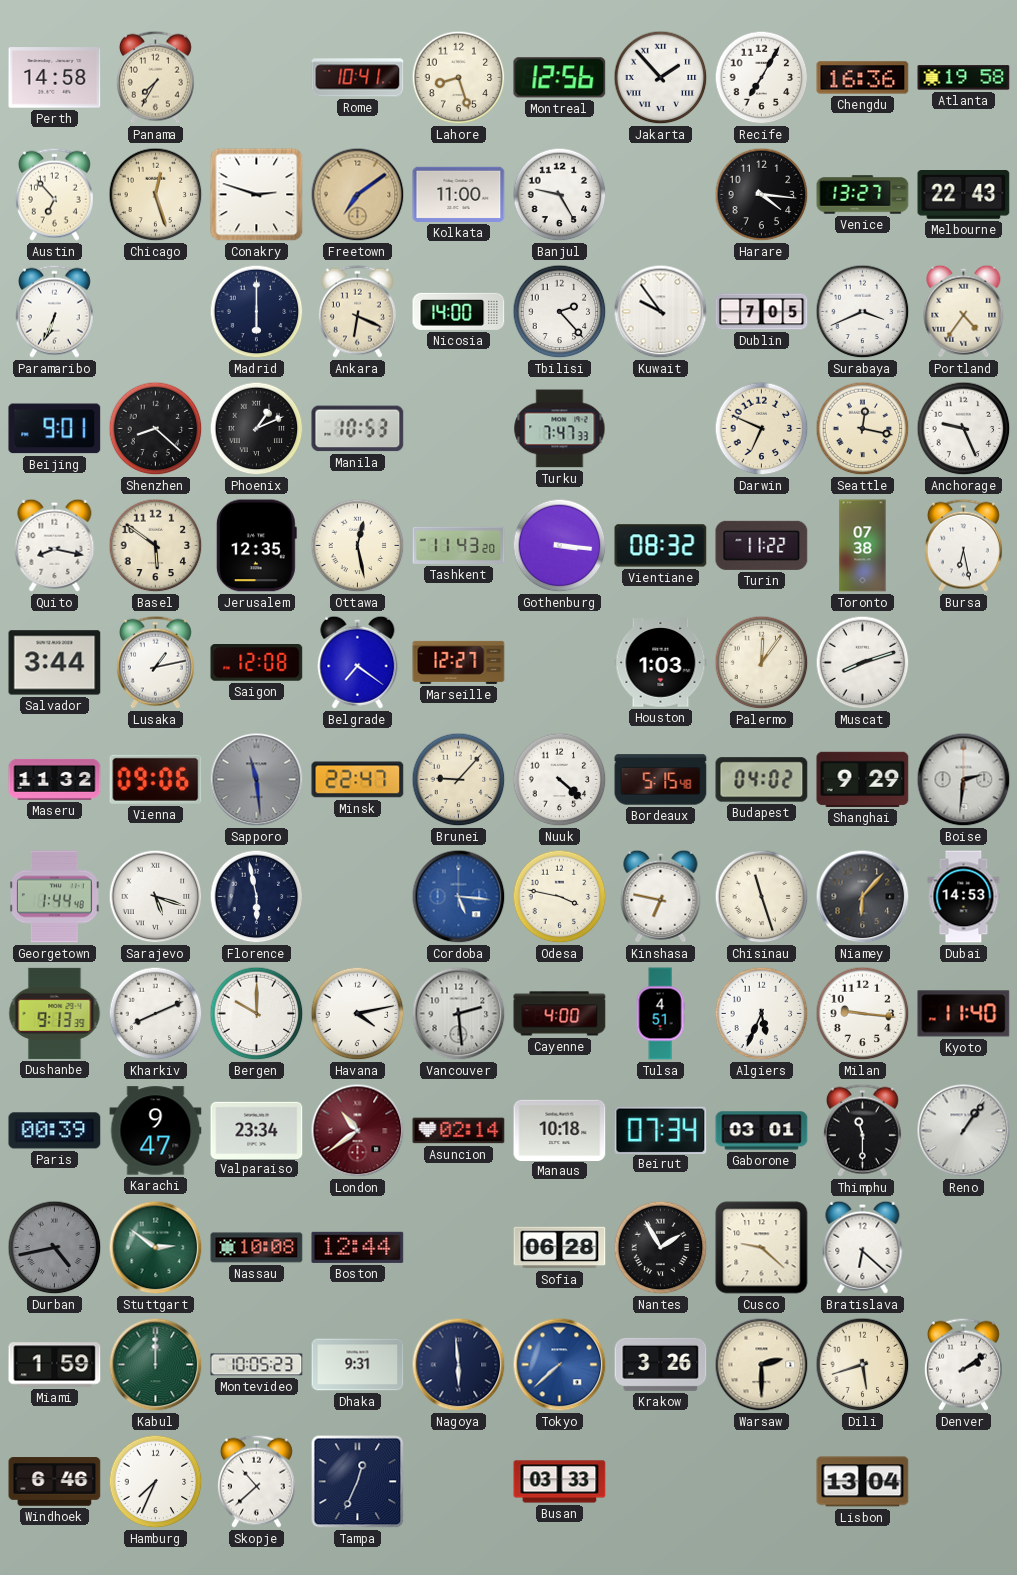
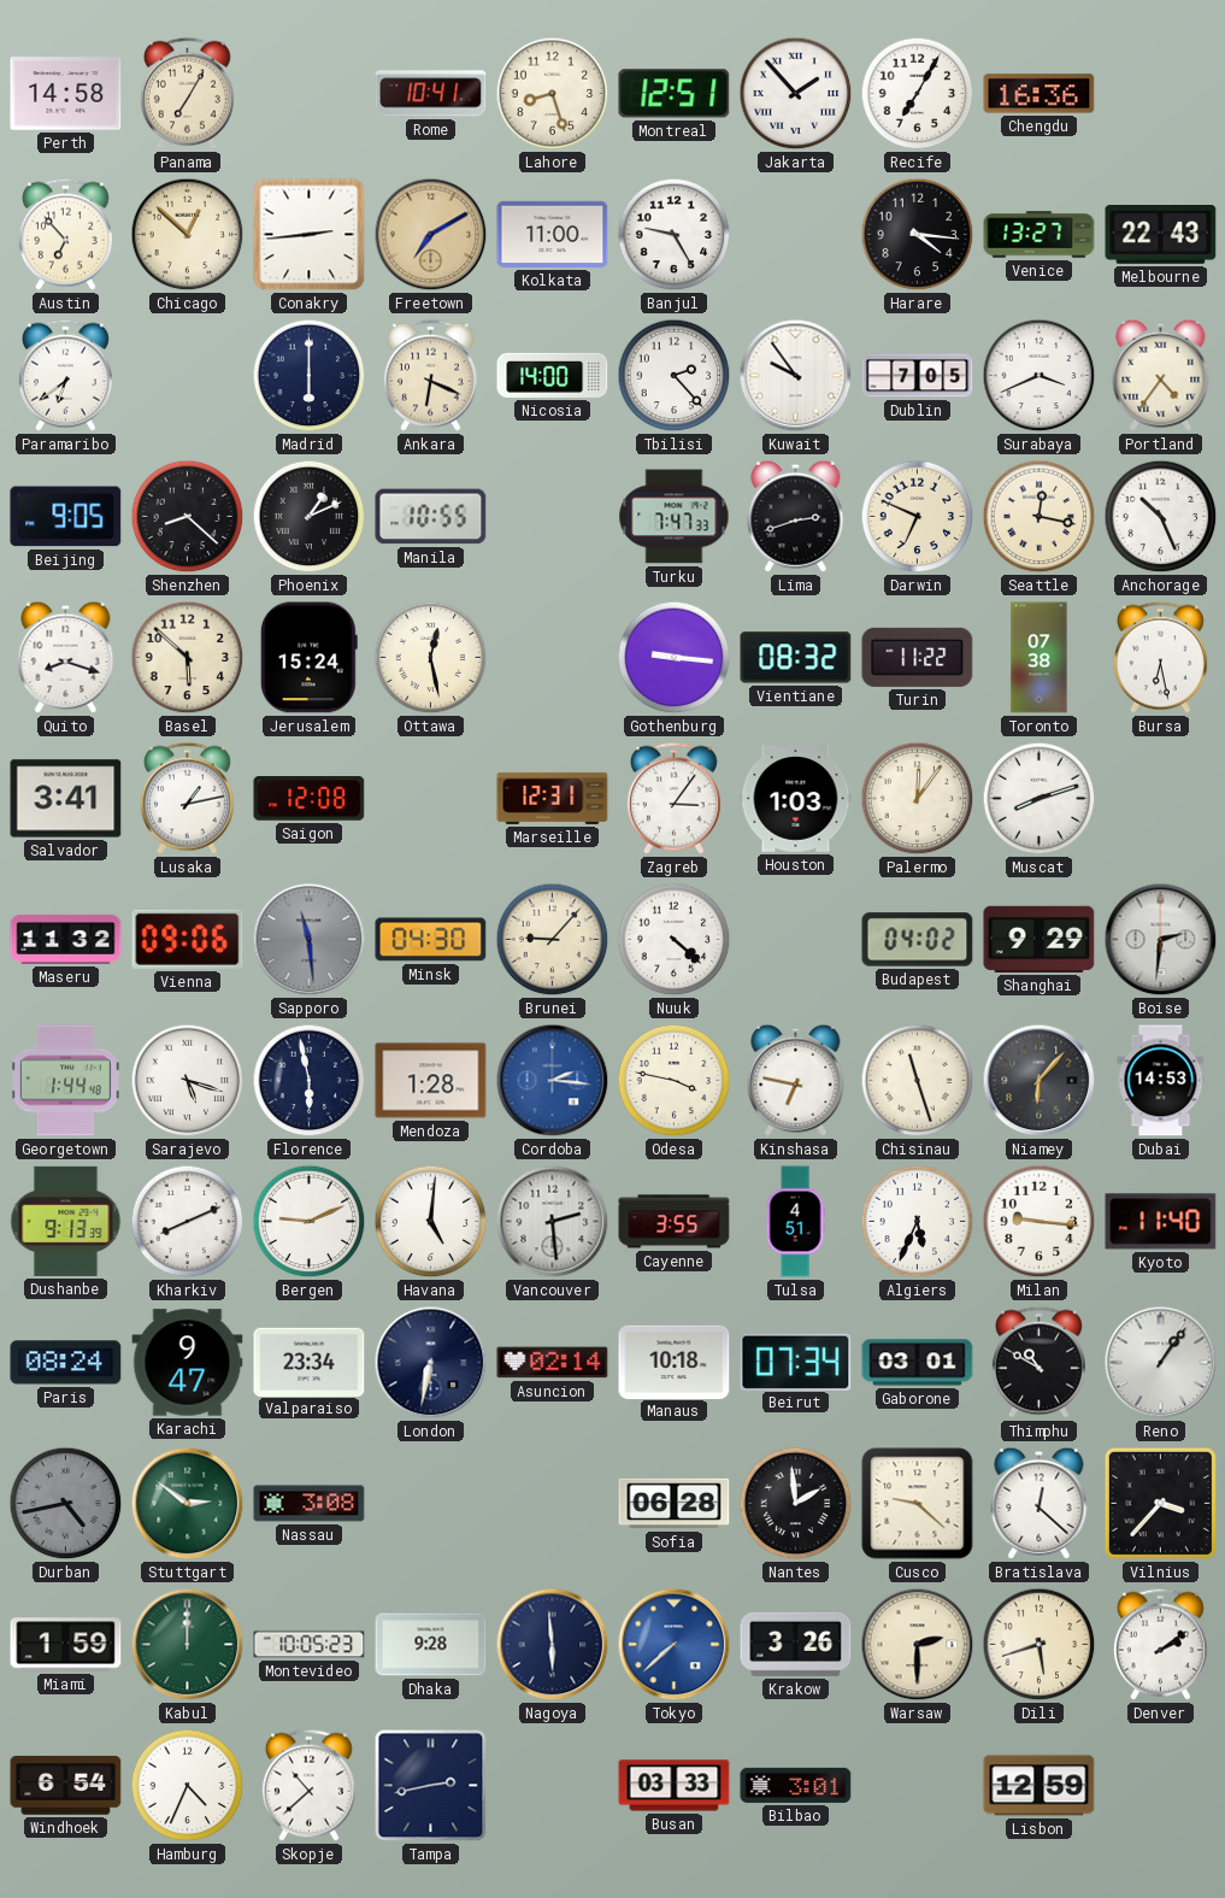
Panama: 7:35 -> 7:05
Montreal: 12:56 -> 12:51
Atlanta: 19:58 -> none
Chicago: 12:27 -> 12:52
Conakry: 2:48 -> 2:44
Freetown: 7:09 -> 7:10
Paramaribo: 6:34 -> 6:39
Beijing: 9:01 -> 9:05
Manila: 10:53 -> 10:55
Lima: none -> 2:42
Anchorage: 9:26 -> 10:26
Quito: 8:17 -> 8:18
Basel: 5:51 -> 5:52
Jerusalem: 12:35 -> 15:24
Tashkent: 11:43 -> none
Gothenburg: 3:16 -> 9:16
Salvador: 3:44 -> 3:41
Belgrade: 7:21 -> none
Marseille: 12:27 -> 12:31
Zagreb: none -> 3:06
Minsk: 22:47 -> 04:30
Bordeaux: 5:15 -> none
Mendoza: none -> 1:28
Cordoba: 5:16 -> 2:16
Bergen: 10:00 -> 9:11
Havana: 4:13 -> 5:01
Cayenne: 4:00 -> 3:55
Paris: 00:39 -> 08:24
London: 10:39 -> 6:32
London dial: burgundy -> navy
Thimphu: 11:30 -> 10:50
Nassau: 10:08 -> 3:08
Boston: 12:44 -> none
Nantes: 1:55 -> 1:59
Bratislava: 6:22 -> 12:22
Vilnius: none -> 3:37
Dhaka: 9:31 -> 9:28
Windhoek: 6:46 -> 6:54
Hamburg: 7:34 -> 4:34
Tampa: 12:34 -> 2:43
Bilbao: none -> 3:01
Lisbon: 13:04 -> 12:59
